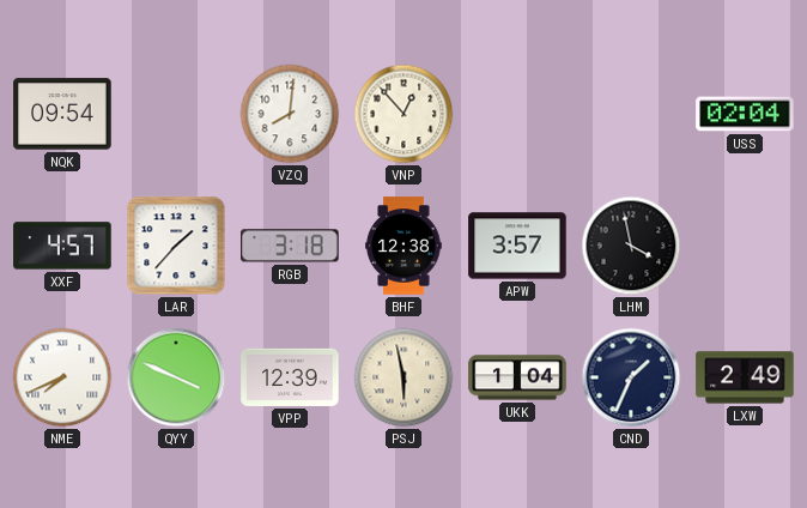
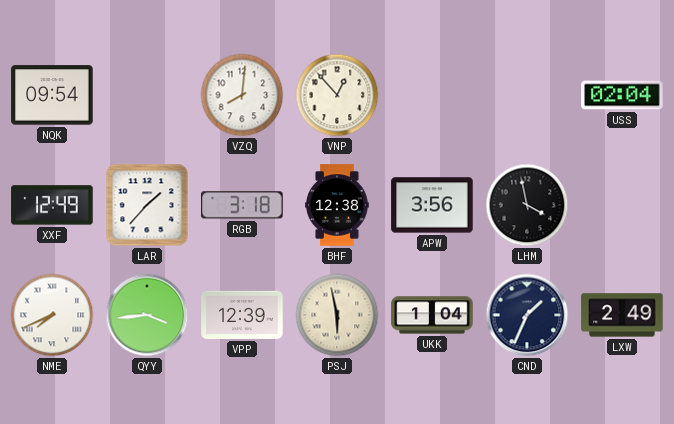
XXF: 4:57 -> 12:49
APW: 3:57 -> 3:56
QYY: 3:49 -> 3:44
